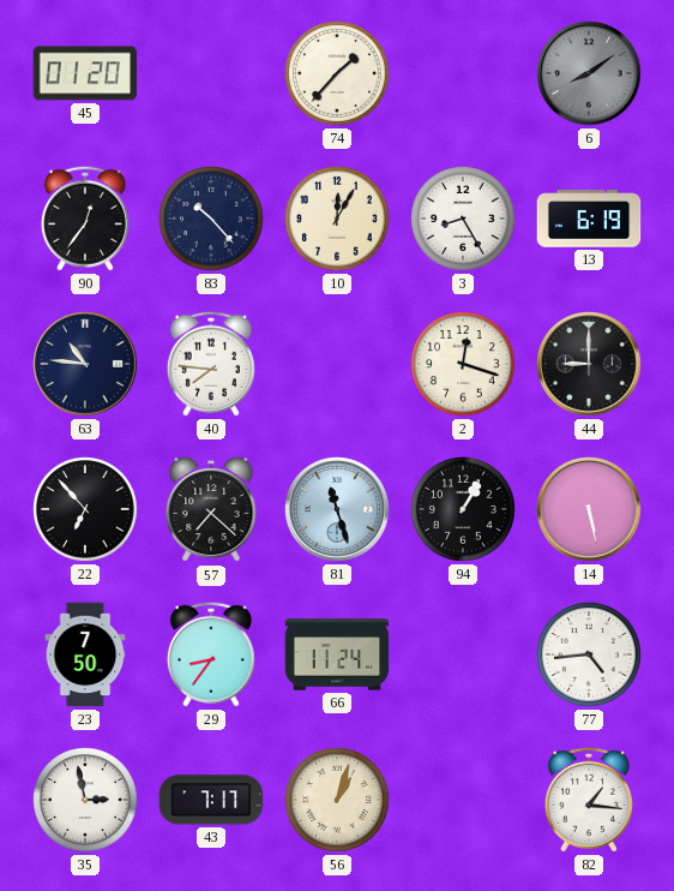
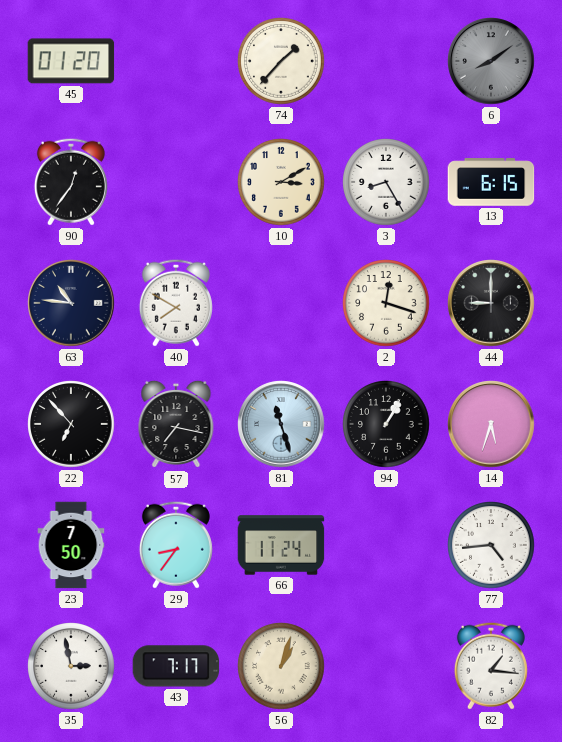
83: 10:23 -> none
10: 12:05 -> 3:10
13: 6:19 -> 6:15
40: 7:46 -> 7:50
57: 7:22 -> 7:17
14: 5:28 -> 5:33
